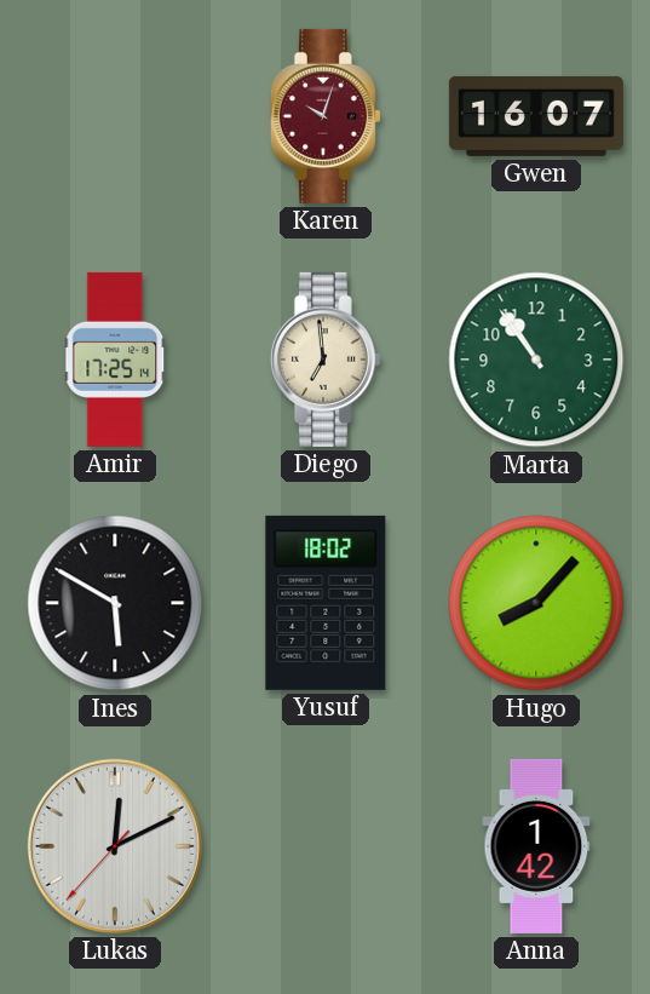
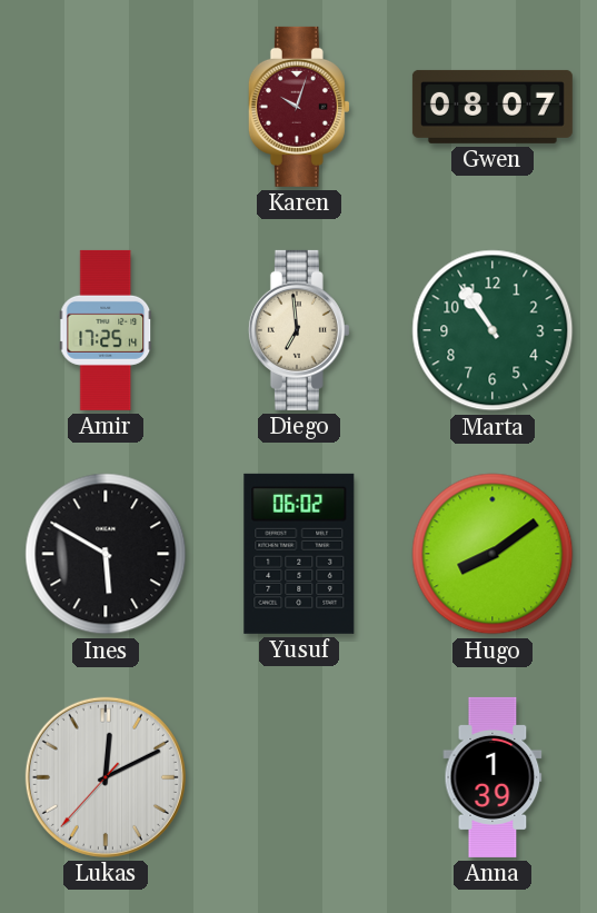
Gwen: 16:07 -> 08:07
Yusuf: 18:02 -> 06:02
Hugo: 8:07 -> 8:09
Anna: 1:42 -> 1:39
